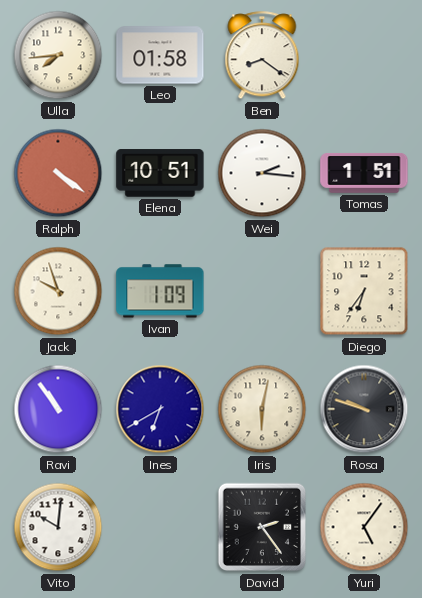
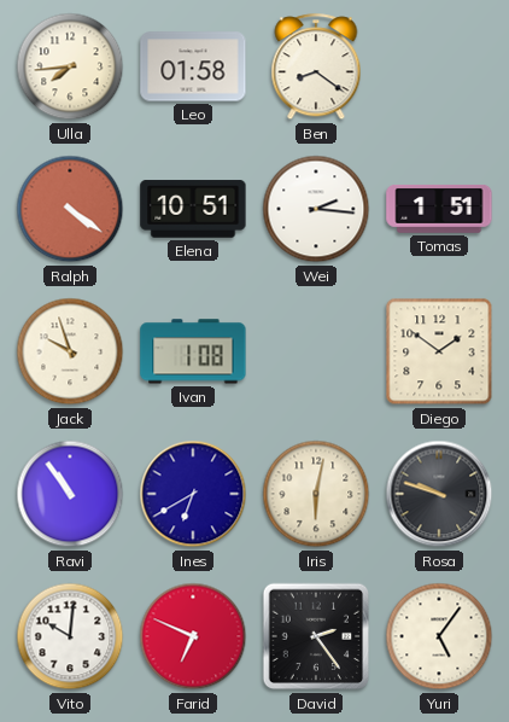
Ivan: 1:09 -> 1:08
Diego: 6:36 -> 1:51
Farid: none -> 6:49
